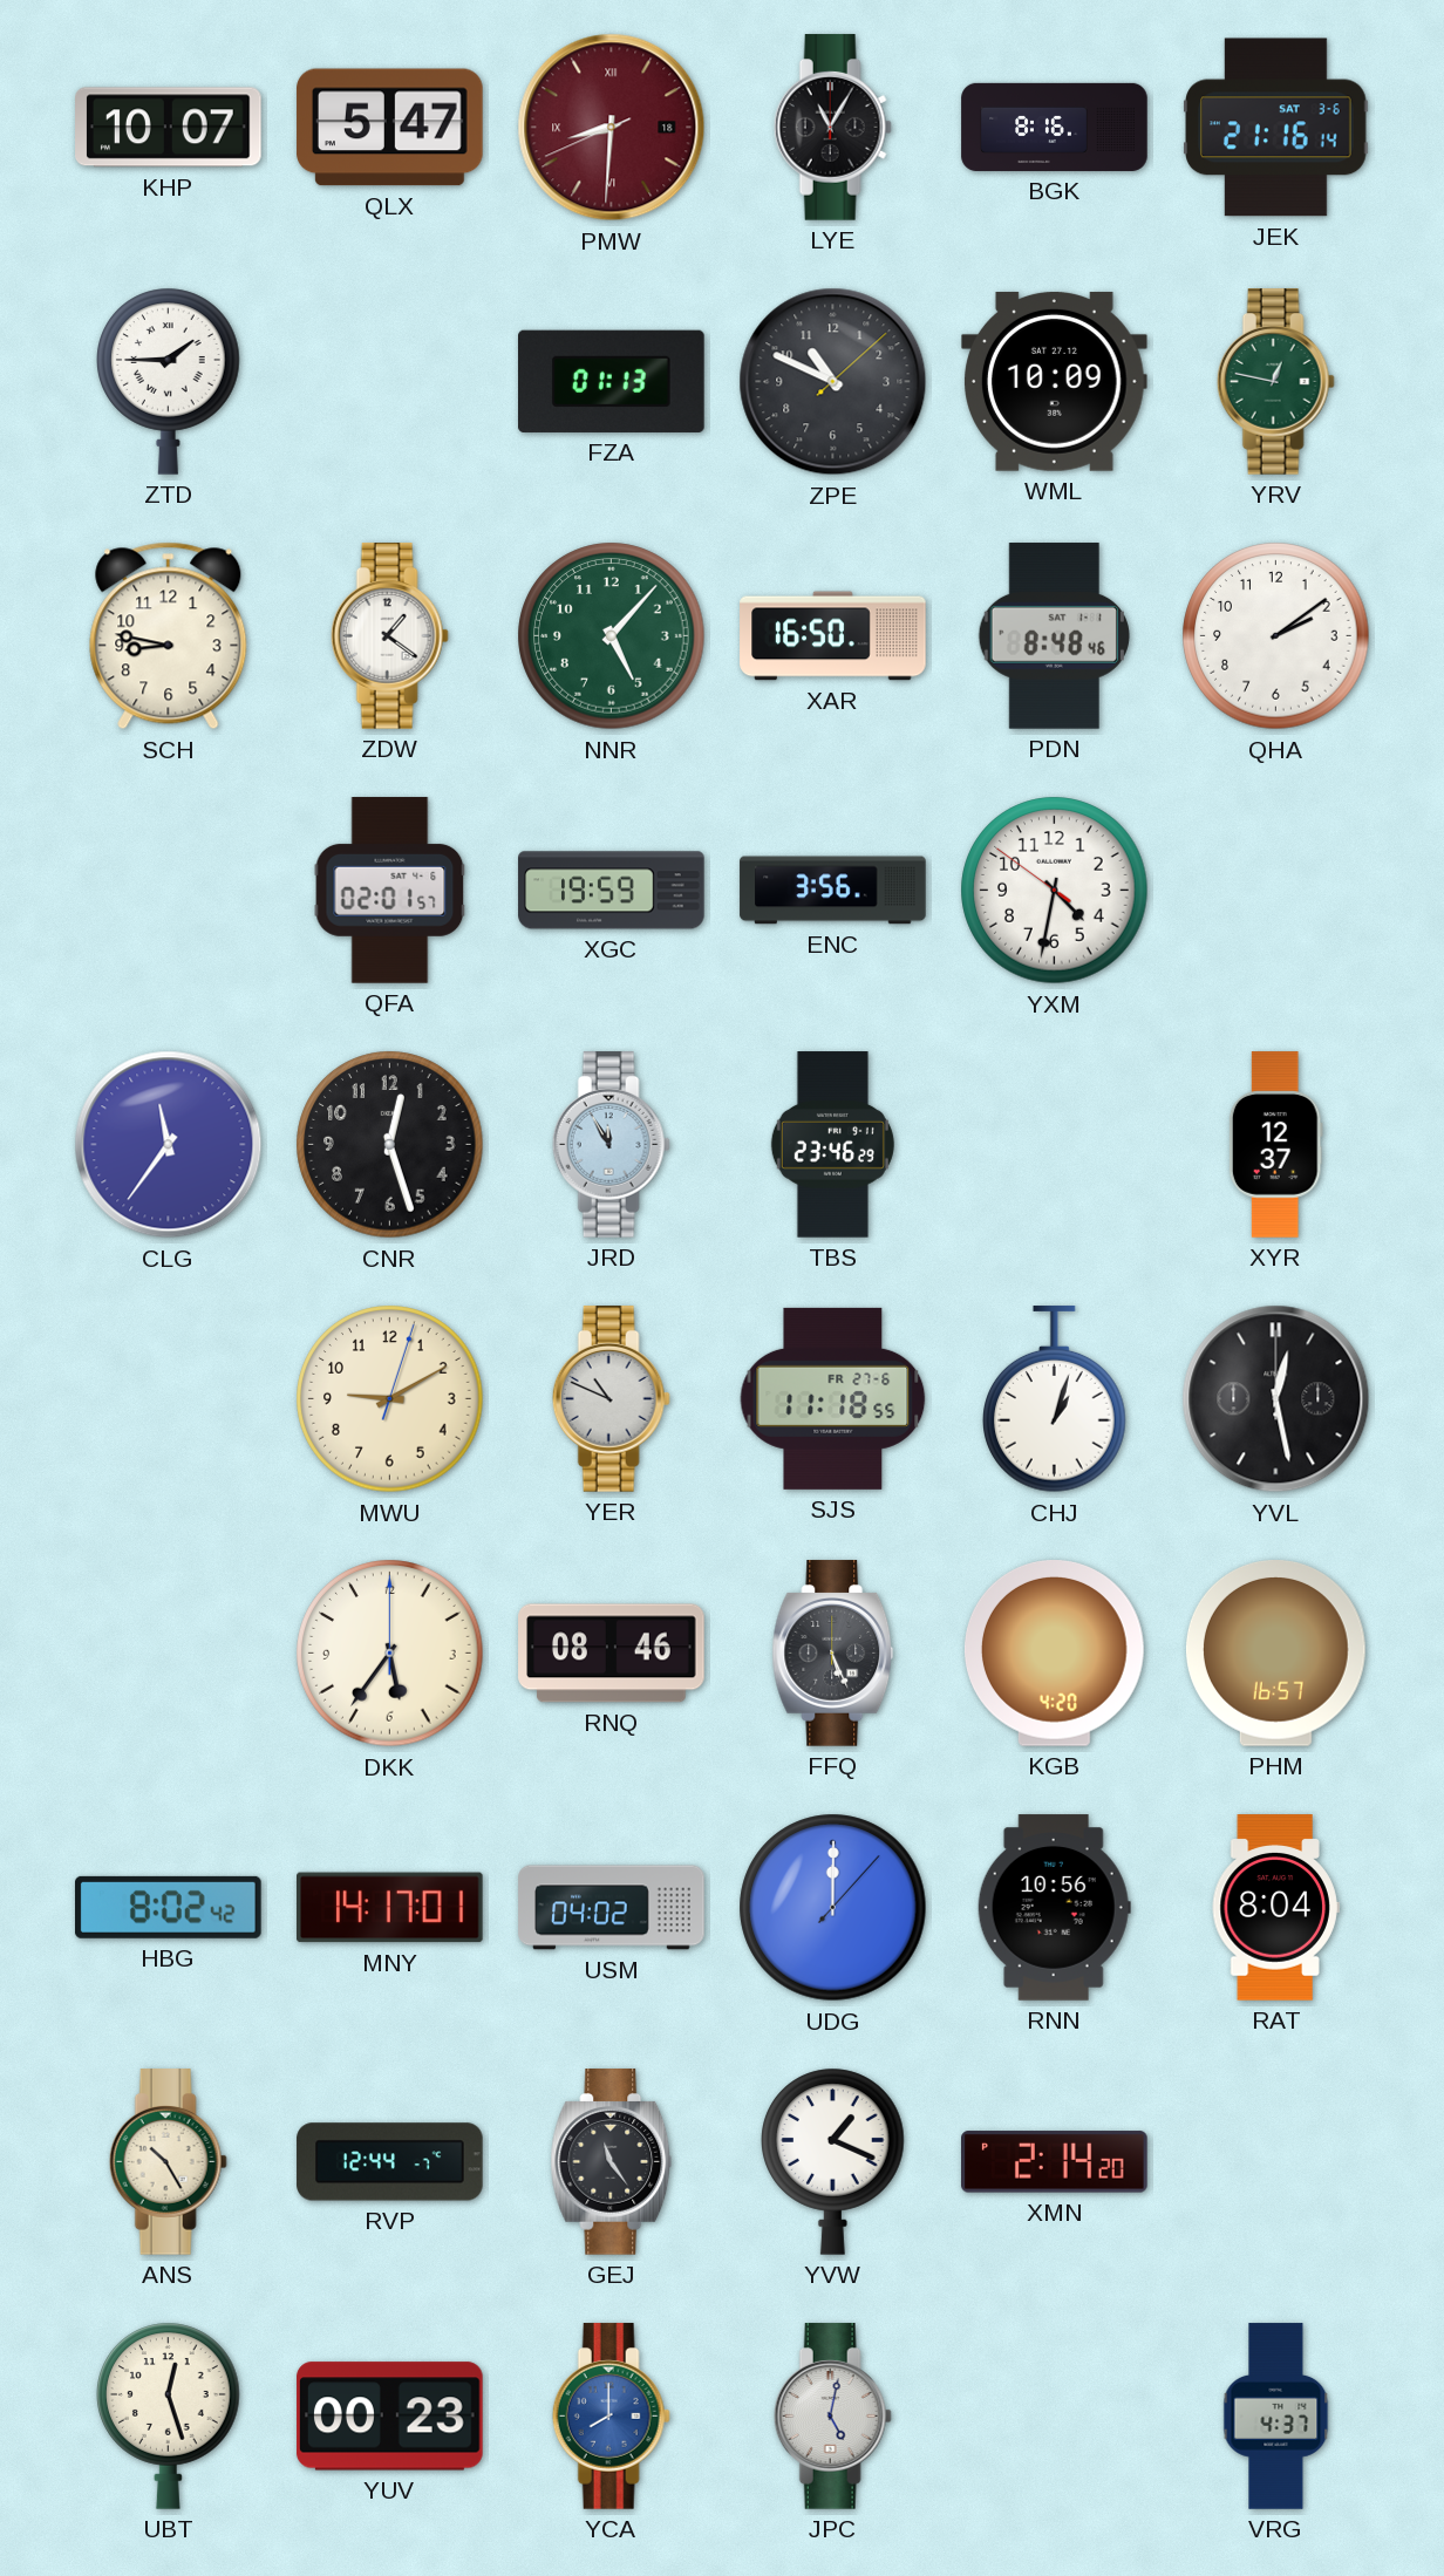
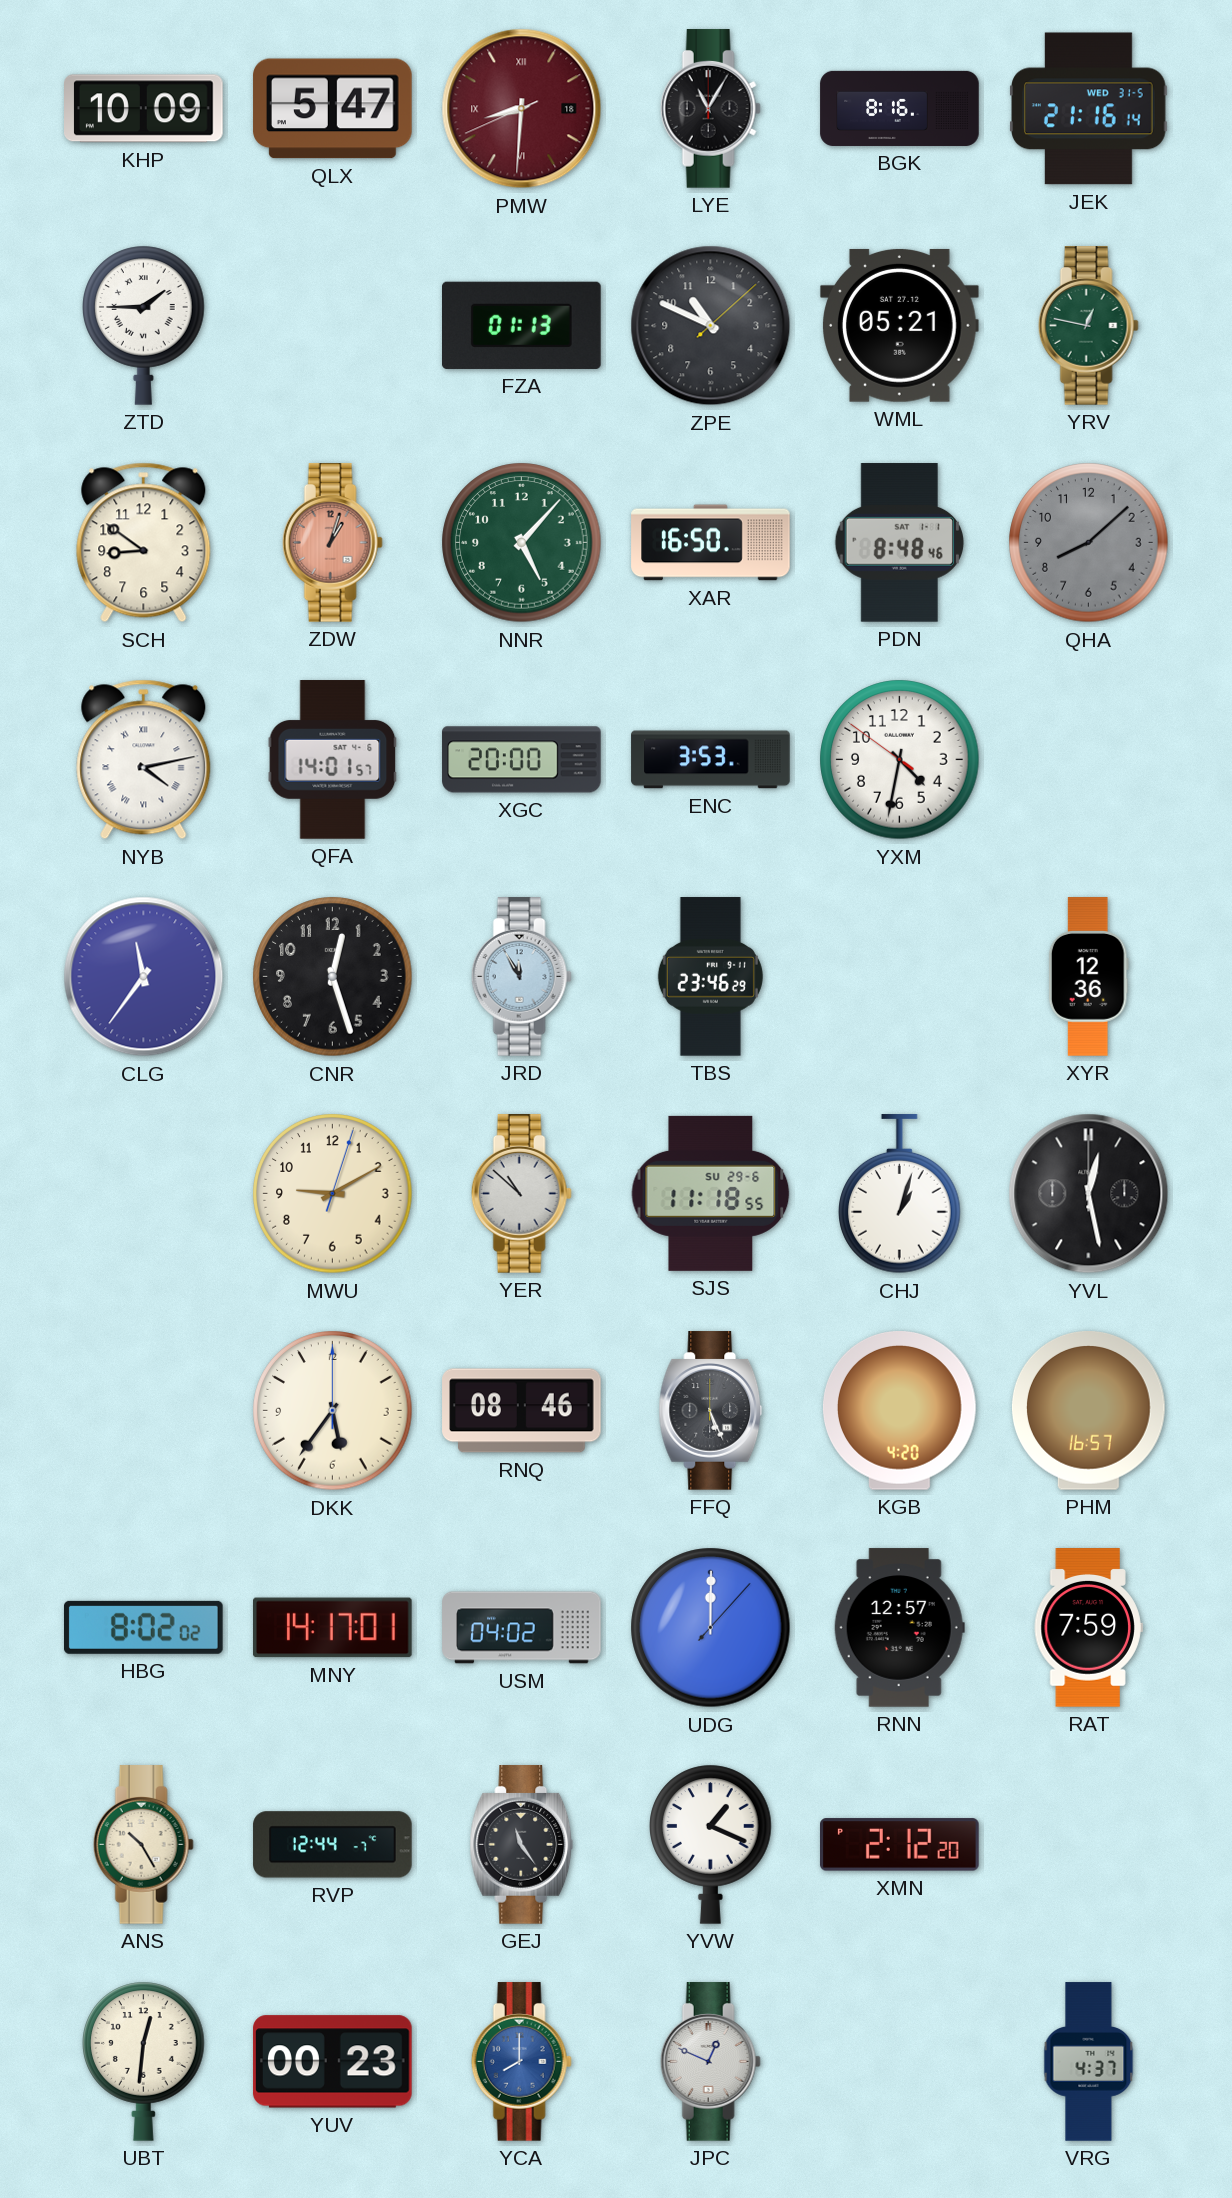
KHP: 10:07 -> 10:09
JEK date: SAT 3-6 -> WED 31-5
WML: 10:09 -> 05:21
SCH: 8:47 -> 8:51
ZDW: 1:21 -> 1:03
ZDW dial: white -> salmon
QHA: 2:09 -> 8:08
QHA dial: white -> grey
NYB: none -> 4:13
QFA: 02:01 -> 14:01
XGC: 19:59 -> 20:00
ENC: 3:56 -> 3:53
XYR: 12:37 -> 12:36
YER: 10:49 -> 10:52
SJS date: FR 27-6 -> SU 29-6
HBG: 8:02:42 -> 8:02:02
RNN: 10:56 -> 12:57
RAT: 8:04 -> 7:59
XMN: 2:14 -> 2:12
UBT: 12:27 -> 12:31
JPC: 5:02 -> 12:49
